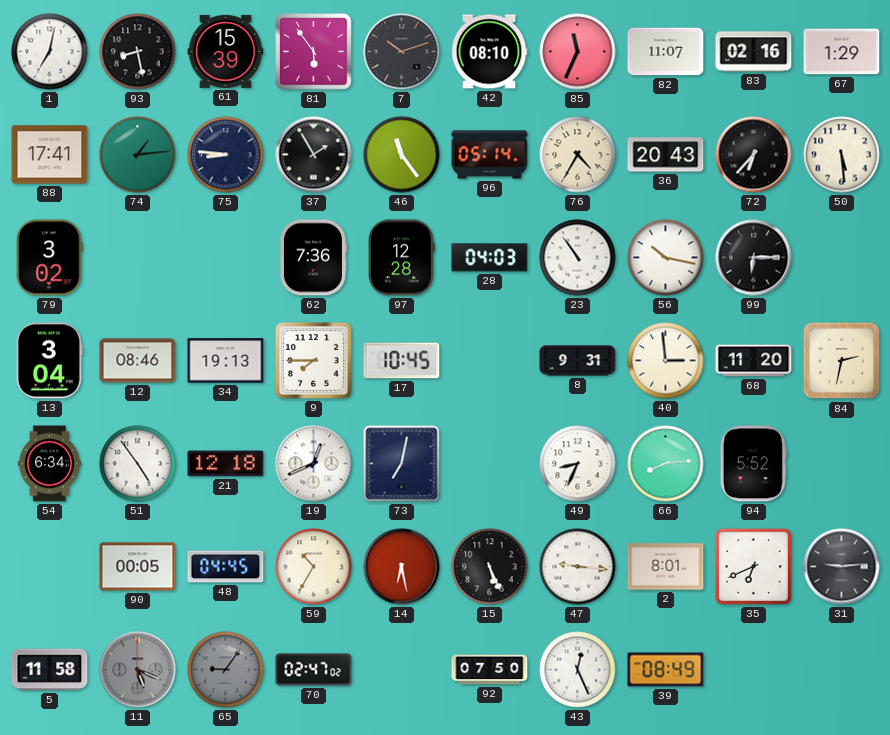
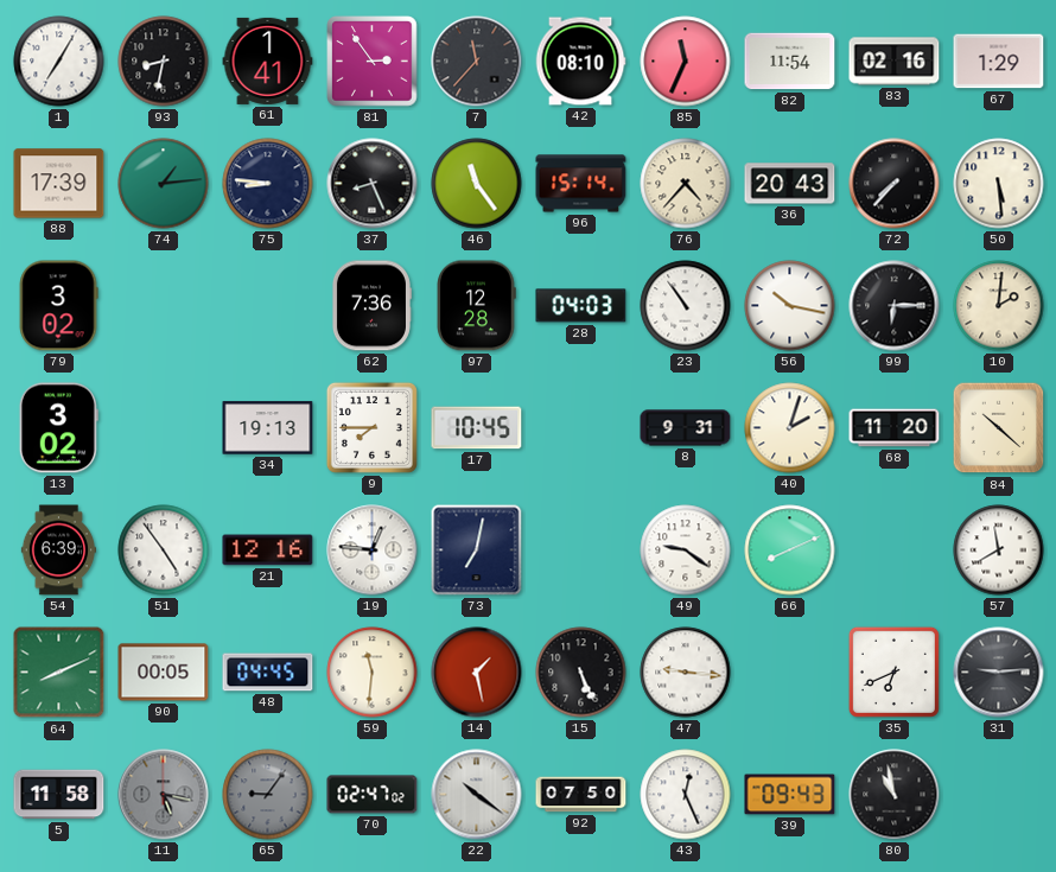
1: 7:02 -> 7:05
93: 8:28 -> 8:32
61: 15:39 -> 1:41
81: 5:54 -> 2:54
7: 10:12 -> 11:37
82: 11:07 -> 11:54
88: 17:41 -> 17:39
37: 1:55 -> 8:26
96: 05:14 -> 15:14
76: 4:35 -> 4:37
72: 6:37 -> 7:37
10: none -> 2:01
13: 3:04 -> 3:02
12: 08:46 -> none
40: 2:59 -> 2:03
84: 2:32 -> 10:22
54: 6:34 -> 6:39
21: 12:18 -> 12:16
19: 12:41 -> 12:46
49: 8:34 -> 9:21
66: 8:14 -> 8:11
94: 5:52 -> none
57: none -> 11:40
64: none -> 8:11
59: 10:35 -> 11:31
14: 6:28 -> 1:28
2: 8:01 -> none
11: 5:19 -> 5:17
22: none -> 10:21
39: 08:49 -> 09:43
80: none -> 10:58
